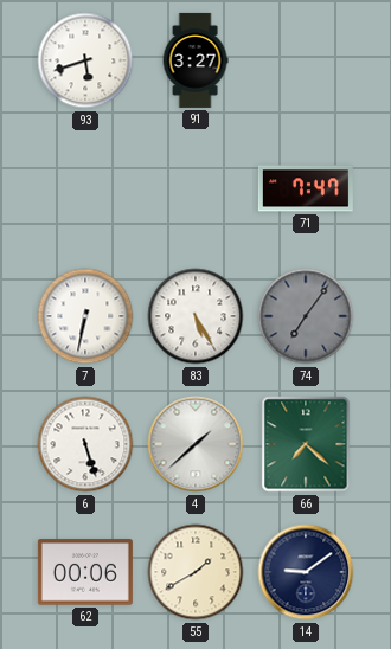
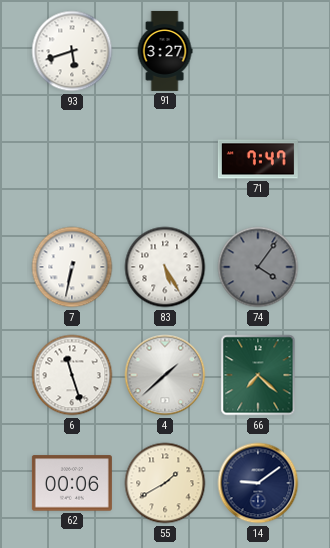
74: 7:06 -> 4:06
6: 5:27 -> 11:27
